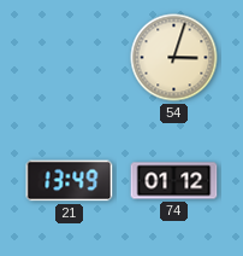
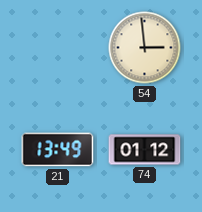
54: 3:03 -> 2:59
